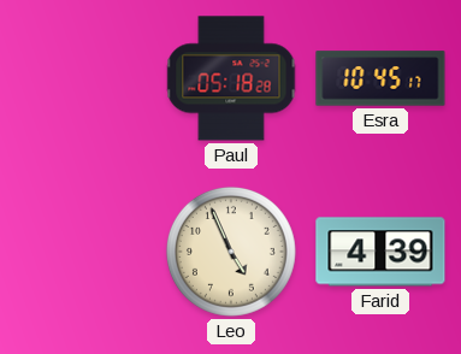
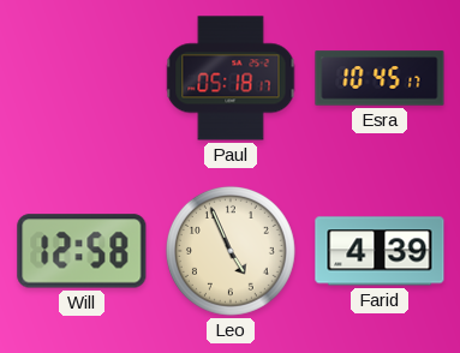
Paul: 05:18:28 -> 05:18:17
Will: none -> 12:58
